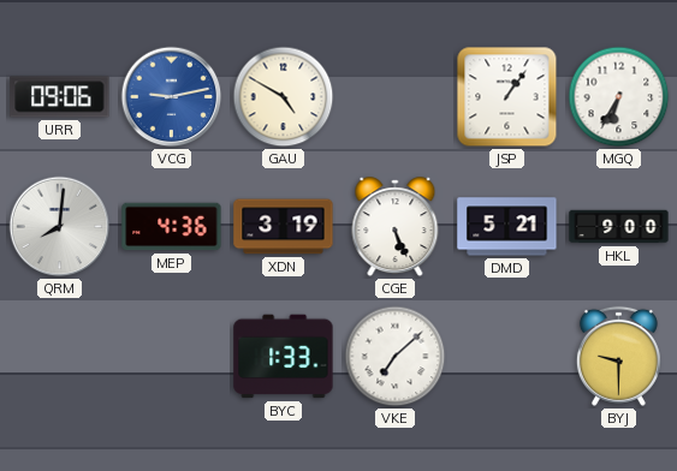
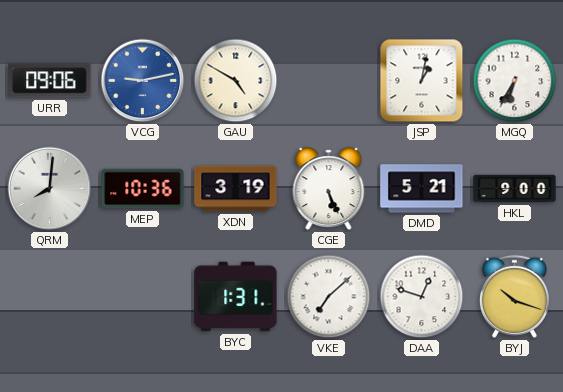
JSP: 1:06 -> 1:02
MEP: 4:36 -> 10:36
BYC: 1:33 -> 1:31
DAA: none -> 12:48
BYJ: 9:30 -> 10:18
